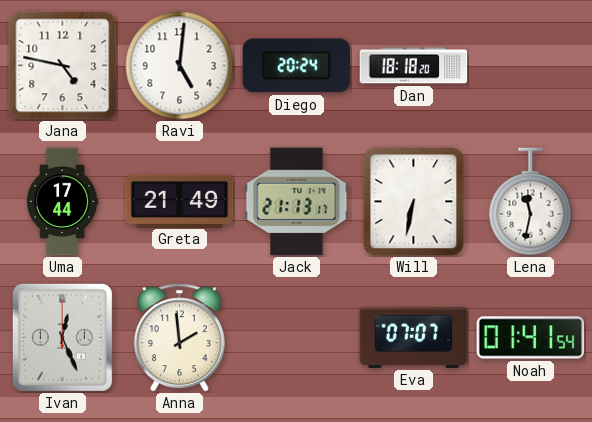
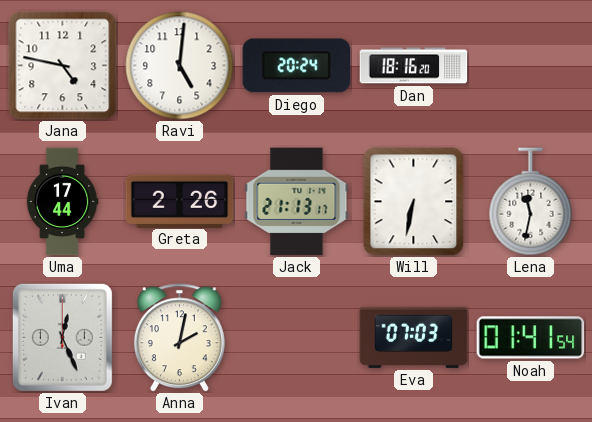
Dan: 18:18 -> 18:16
Greta: 21:49 -> 2:26
Anna: 1:59 -> 2:02
Eva: 07:07 -> 07:03
